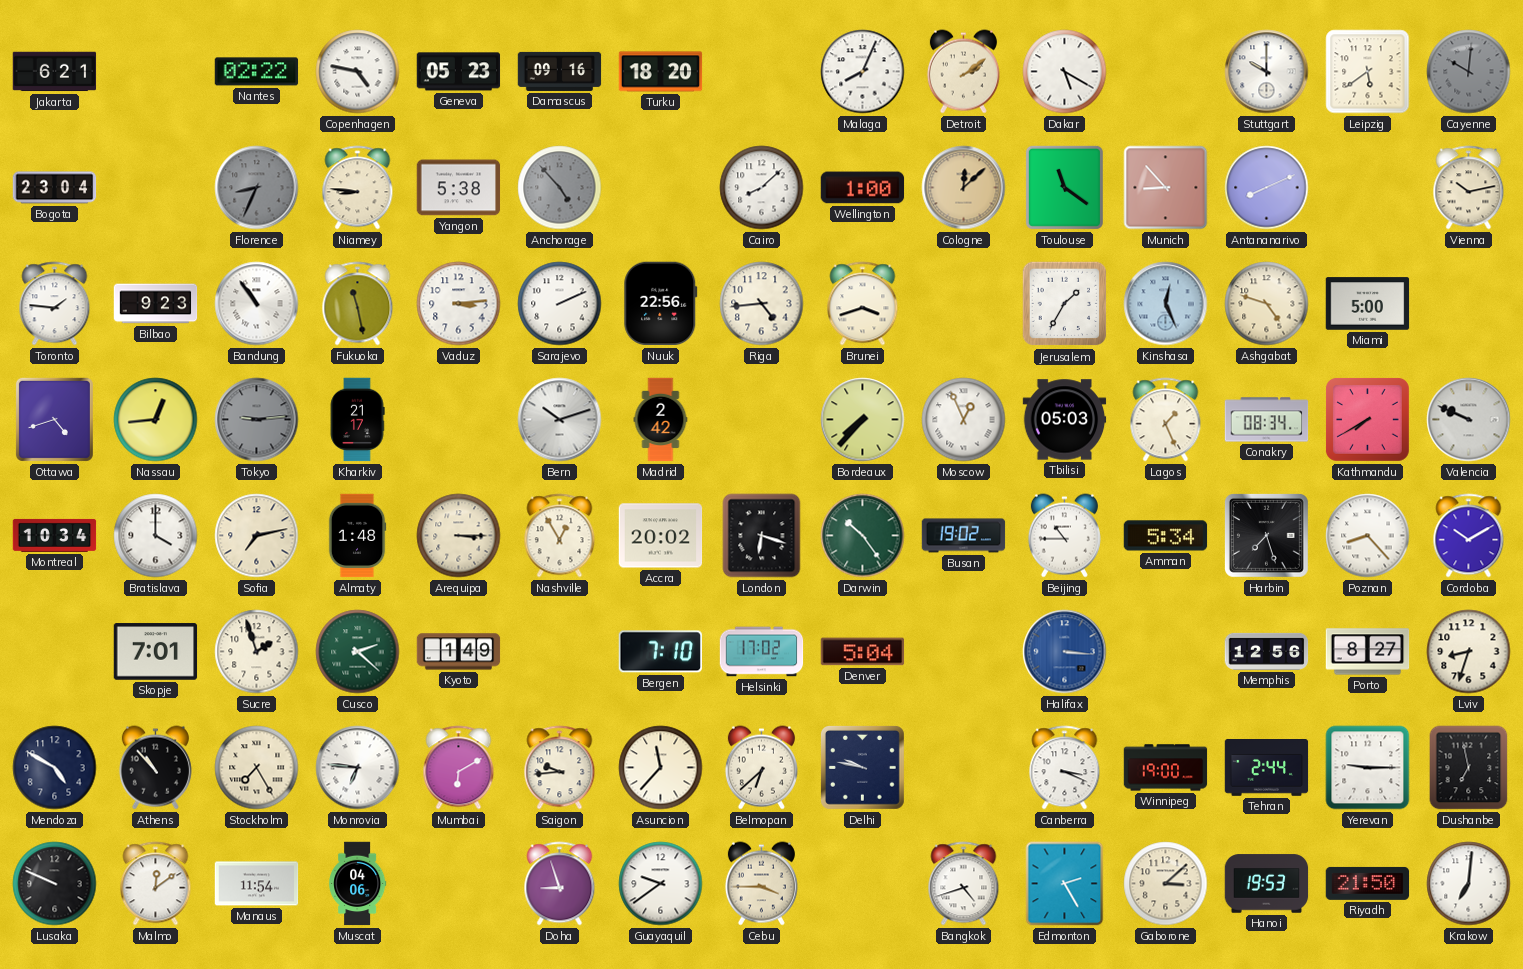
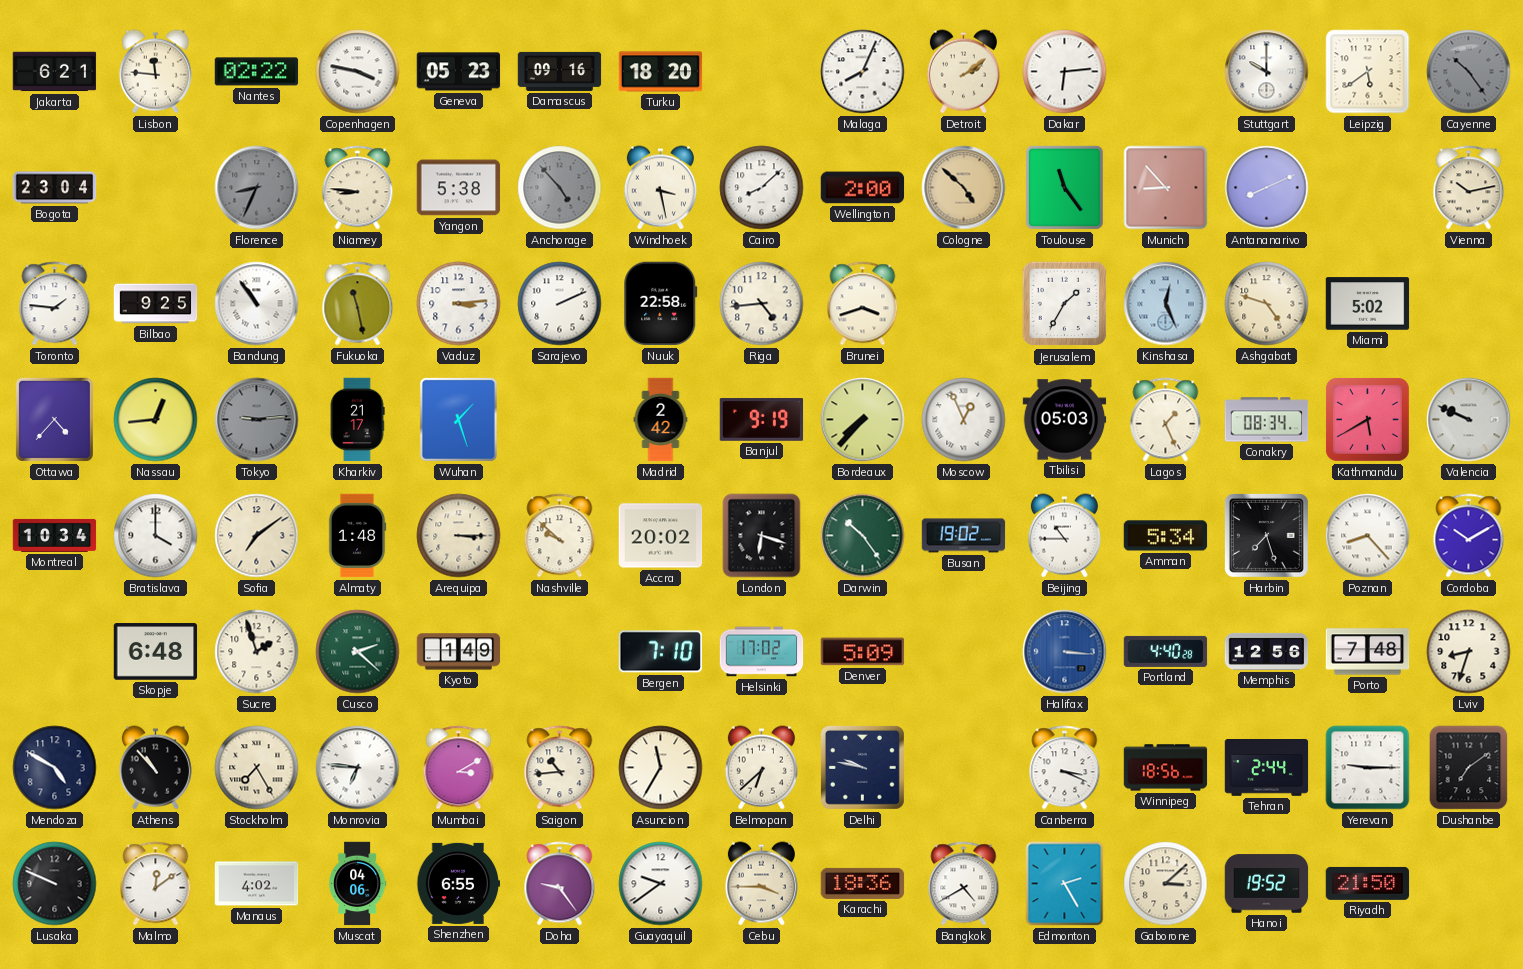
Lisbon: none -> 11:46
Copenhagen: 4:47 -> 3:47
Dakar: 5:20 -> 6:14
Cayenne: 10:01 -> 10:24
Windhoek: none -> 3:28
Wellington: 1:00 -> 2:00
Cologne: 12:08 -> 4:52
Toulouse: 11:21 -> 11:24
Bilbao: 9:23 -> 9:25
Nuuk: 22:56 -> 22:58
Miami: 5:00 -> 5:02
Ottawa: 4:42 -> 4:37
Wuhan: none -> 1:27
Bern: 10:12 -> none
Banjul: none -> 9:19
Kathmandu: 7:40 -> 5:40
Sofia: 7:13 -> 7:09
Nashville: 12:55 -> 9:52
Skopje: 7:01 -> 6:48
Denver: 5:04 -> 5:09
Portland: none -> 4:40
Porto: 8:27 -> 7:48
Mumbai: 6:10 -> 3:10
Saigon: 9:44 -> 10:44
Asuncion: 11:37 -> 11:35
Winnipeg: 19:00 -> 18:56
Dushanbe: 6:58 -> 7:09
Manaus: 11:54 -> 4:02
Shenzhen: none -> 6:55
Doha: 8:57 -> 9:24
Karachi: none -> 18:36
Bangkok: 4:42 -> 4:40
Hanoi: 19:53 -> 19:52
Krakow: 7:01 -> none
